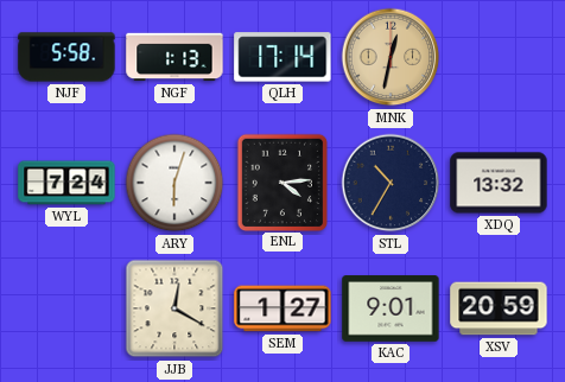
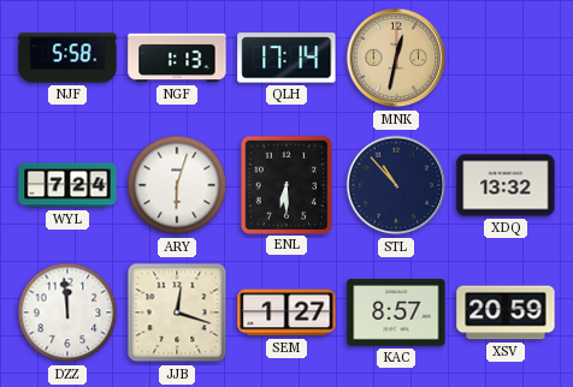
ENL: 4:14 -> 6:30
STL: 10:35 -> 10:53
DZZ: none -> 11:59
JJB: 12:20 -> 12:18
KAC: 9:01 -> 8:57
